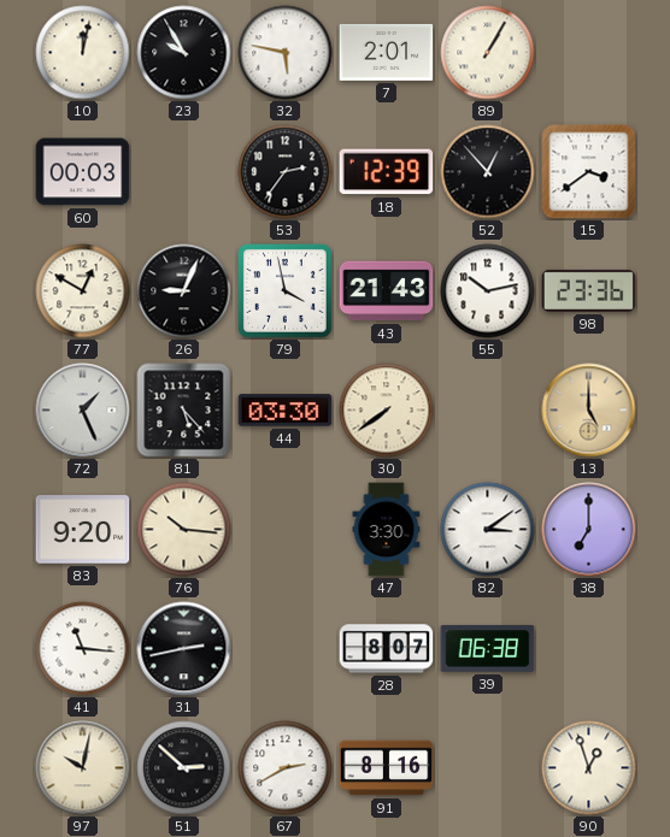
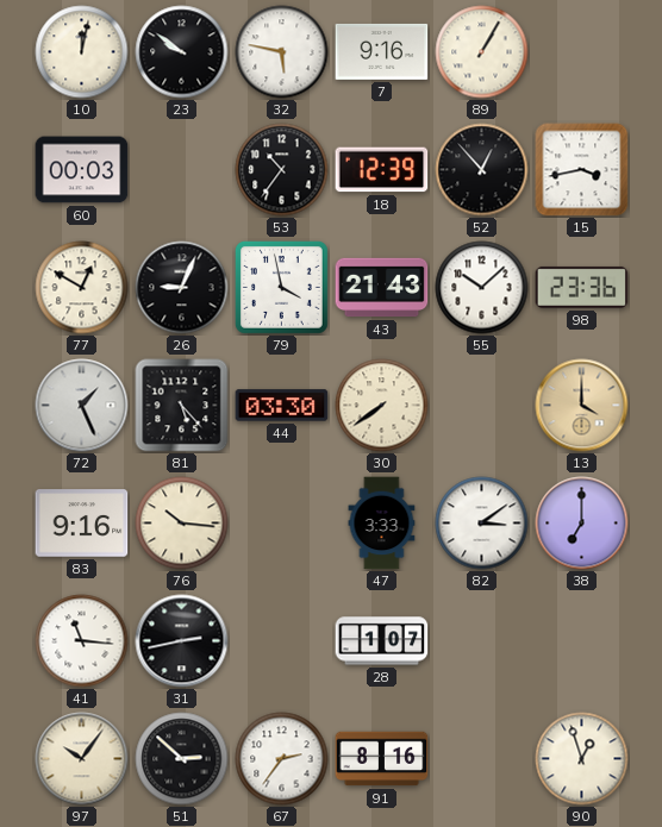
23: 9:55 -> 9:51
7: 2:01 -> 9:16
53: 2:36 -> 10:36
15: 3:39 -> 3:43
55: 10:13 -> 10:08
13: 5:00 -> 4:00
83: 9:20 -> 9:16
47: 3:30 -> 3:33
28: 8:07 -> 1:07
39: 06:38 -> none
97: 10:02 -> 10:06
67: 2:40 -> 2:36
